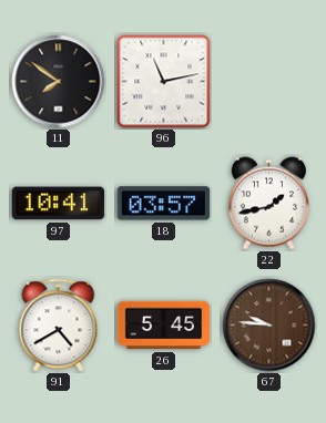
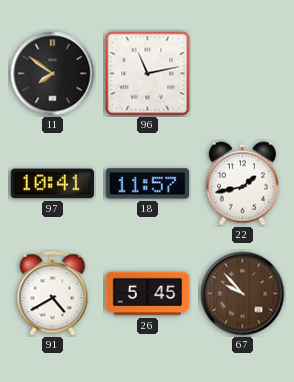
18: 03:57 -> 11:57
67: 9:46 -> 9:53
